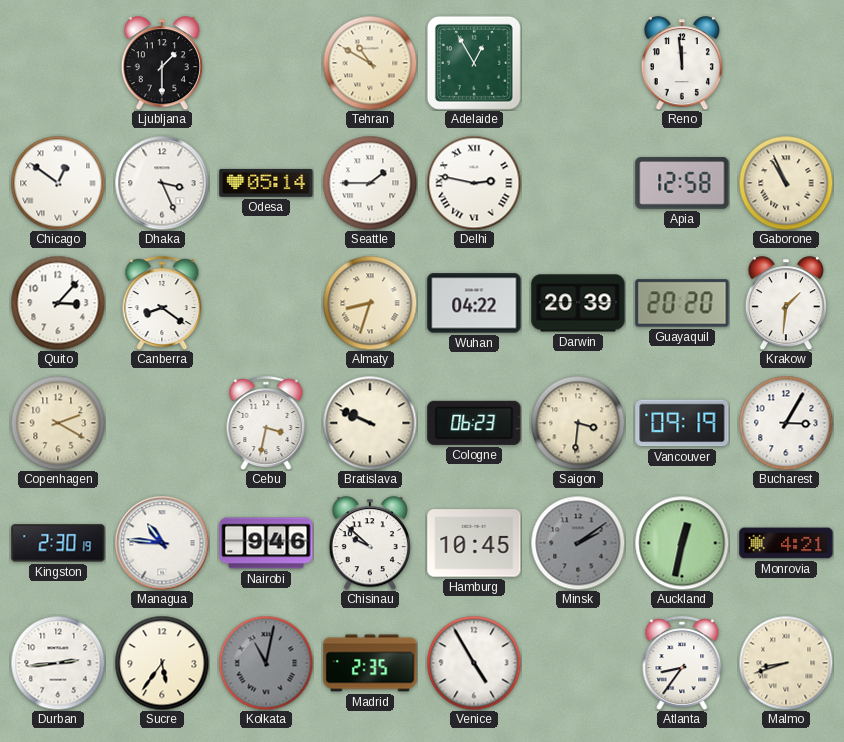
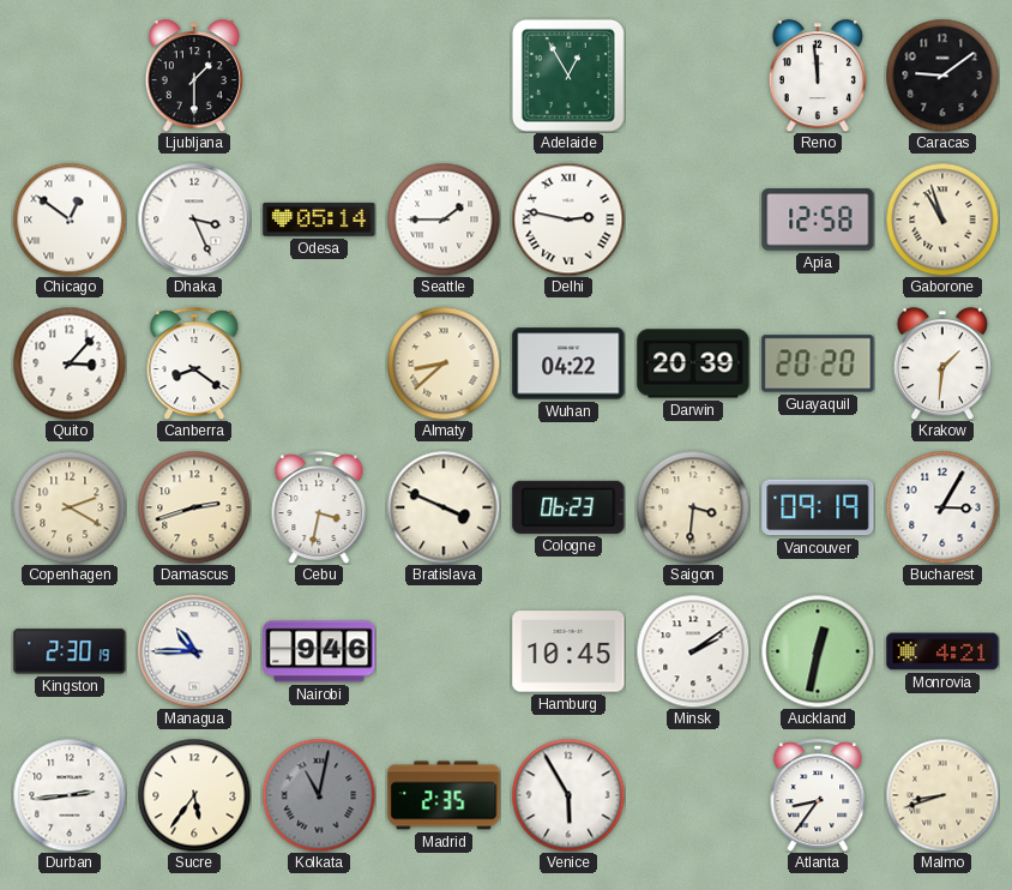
Tehran: 10:50 -> none
Caracas: none -> 9:09
Gaborone: 10:56 -> 10:57
Almaty: 8:33 -> 8:38
Damascus: none -> 2:42
Bratislava: 9:49 -> 3:49
Managua: 10:46 -> 10:45
Chisinau: 9:52 -> none
Minsk dial: grey -> white
Venice: 4:55 -> 5:55
